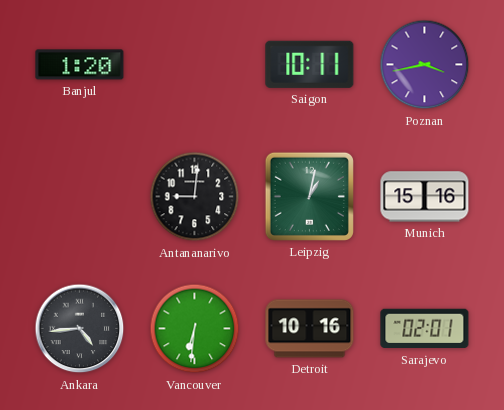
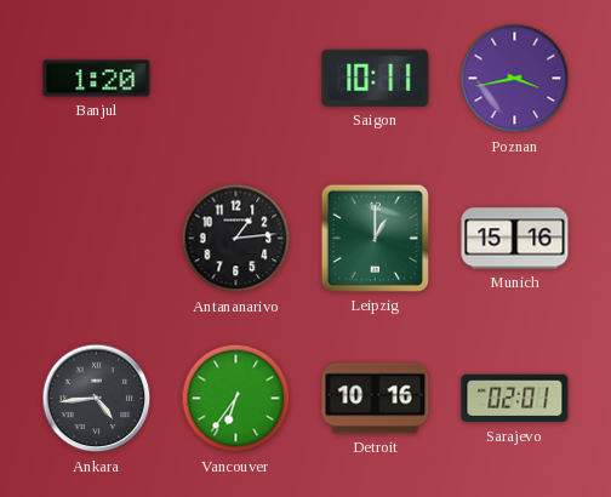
Antananarivo: 9:01 -> 1:14
Leipzig: 1:02 -> 1:00
Vancouver: 6:31 -> 6:36
